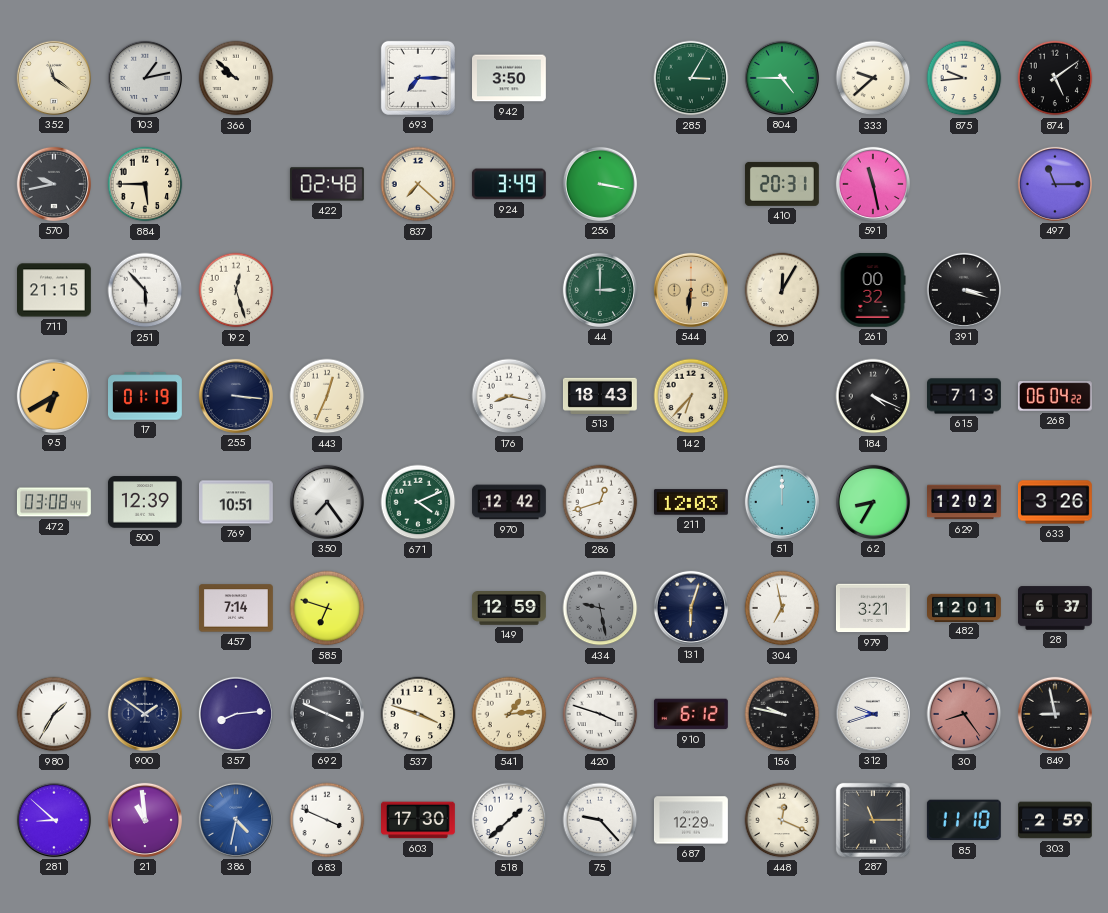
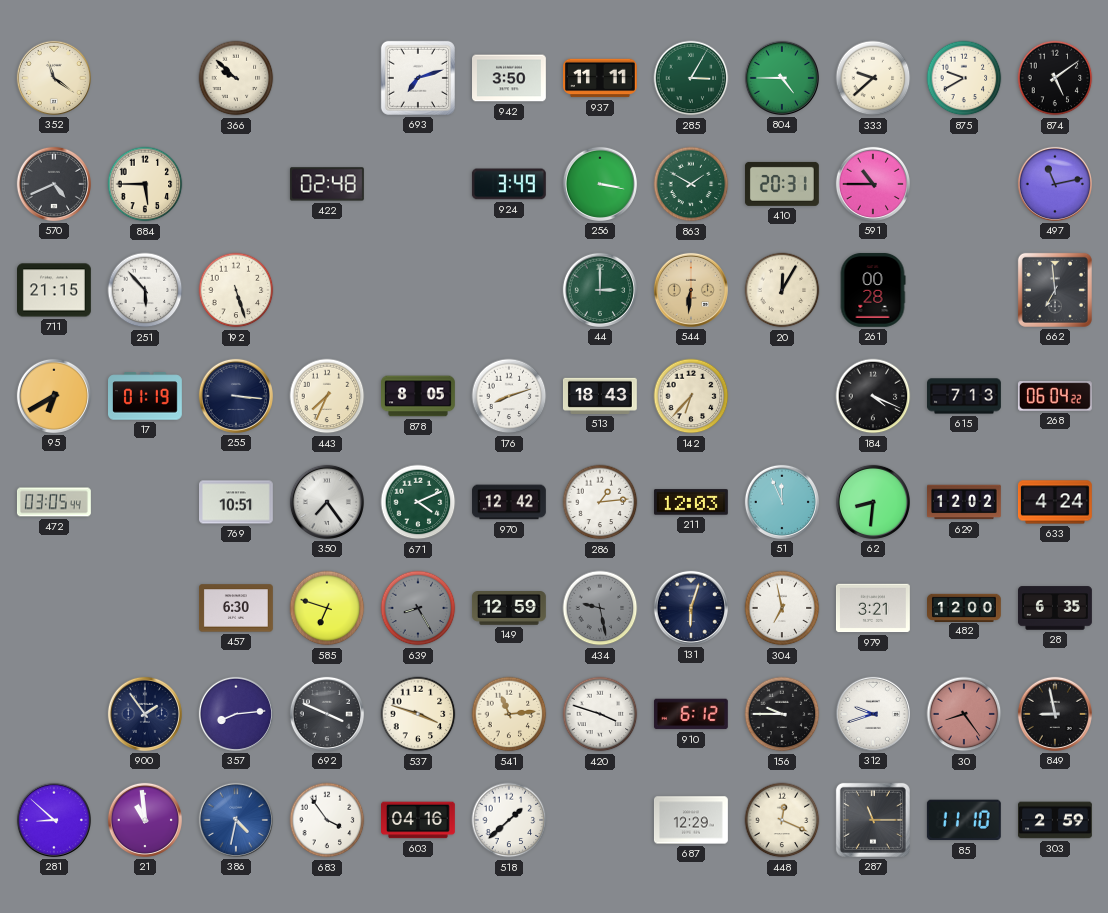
103: 1:13 -> none
693: 7:15 -> 7:12
937: none -> 11:11
875: 9:44 -> 9:40
570: 9:43 -> 4:41
837: 7:22 -> none
863: none -> 1:50
591: 11:28 -> 10:45
497: 11:15 -> 11:13
192: 12:27 -> 5:27
261: 00:32 -> 00:28
391: 3:18 -> none
662: none -> 6:59
443: 12:34 -> 7:34
878: none -> 8:05
176: 8:17 -> 8:12
472: 03:08 -> 03:05
500: 12:39 -> none
286: 12:42 -> 1:14
51: 12:00 -> 11:56
62: 8:35 -> 8:31
633: 3:26 -> 4:24
457: 7:14 -> 6:30
639: none -> 8:25
482: 12:01 -> 12:00
28: 6:37 -> 6:35
980: 1:35 -> none
900: 1:51 -> 1:54
541: 1:14 -> 11:14
156: 9:47 -> 9:45
683: 3:49 -> 3:54
603: 17:30 -> 04:16
75: 9:23 -> none
